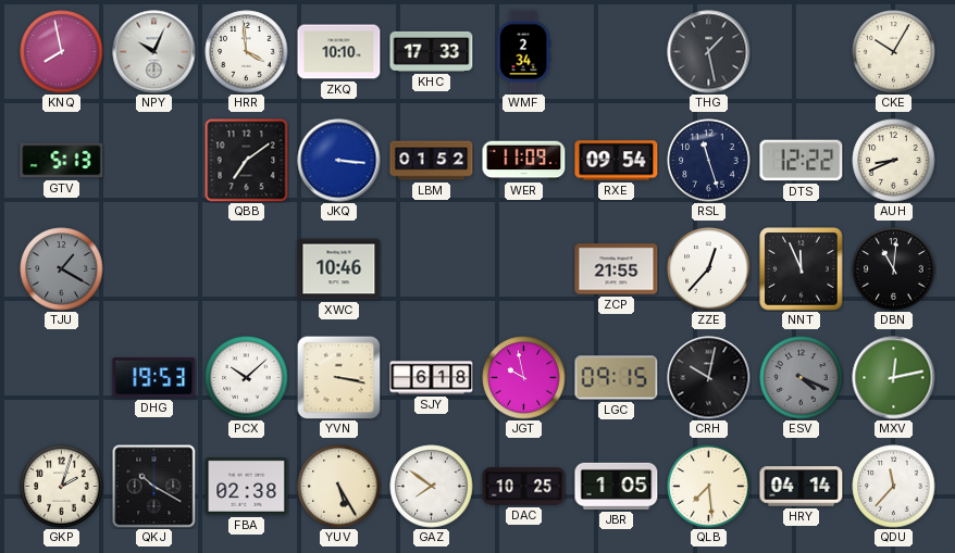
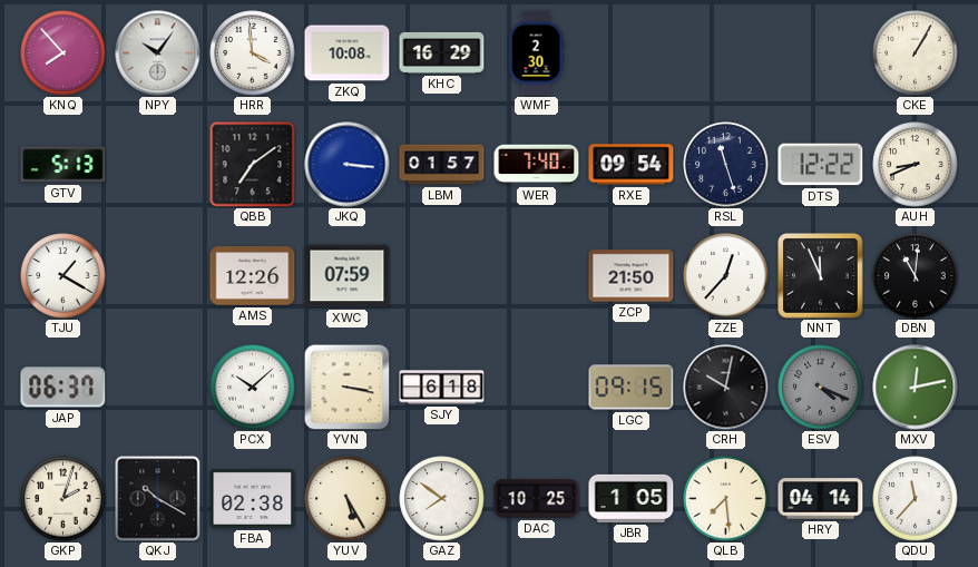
KNQ: 7:58 -> 7:53
NPY: 10:04 -> 10:06
ZKQ: 10:10 -> 10:08
KHC: 17:33 -> 16:29
WMF: 2:34 -> 2:30
THG: 1:28 -> none
CKE: 10:05 -> 1:05
LBM: 01:52 -> 01:57
WER: 11:09 -> 7:40
TJU dial: grey -> white
AMS: none -> 12:26
XWC: 10:46 -> 07:59
ZCP: 21:55 -> 21:50
JAP: none -> 06:37
DHG: 19:53 -> none
JGT: 9:58 -> none
